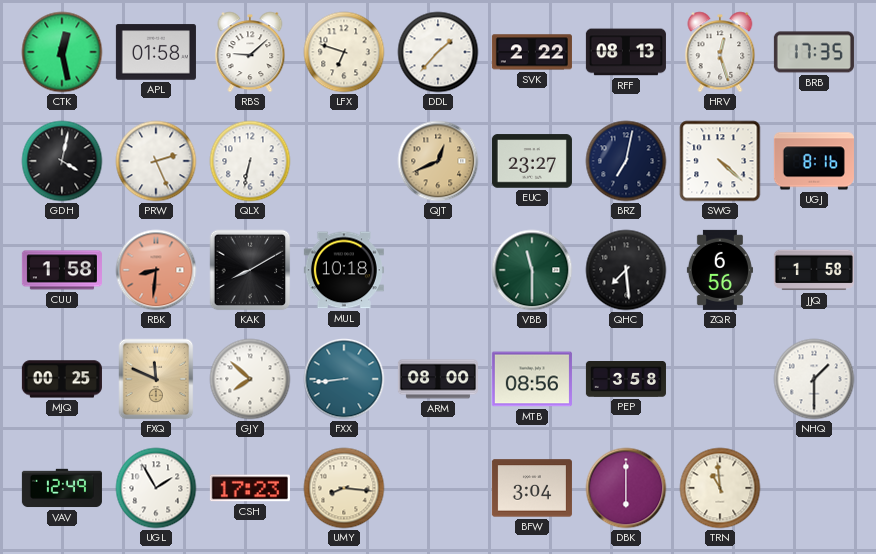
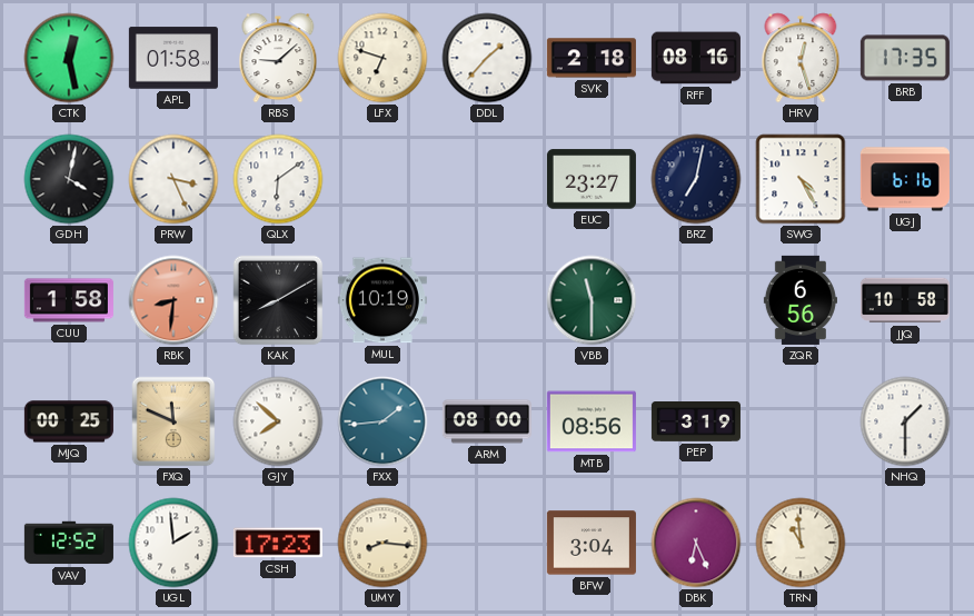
SVK: 2:22 -> 2:18
RFF: 08:13 -> 08:16
PRW: 2:26 -> 3:26
QLX: 6:32 -> 6:09
QJT: 12:41 -> none
SWG: 4:22 -> 4:25
UGJ: 8:16 -> 6:16
MUL: 10:18 -> 10:19
QHC: 7:29 -> none
JJQ: 1:58 -> 10:58
FXX: 8:44 -> 1:44
PEP: 3:58 -> 3:19
VAV: 12:49 -> 12:52
UGL: 1:55 -> 1:59
DBK: 6:00 -> 6:26
